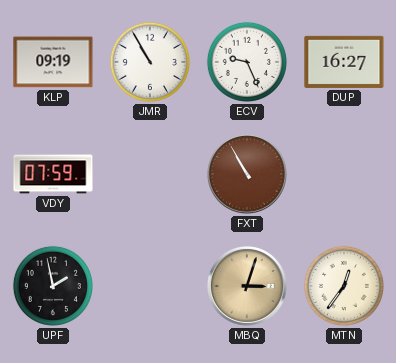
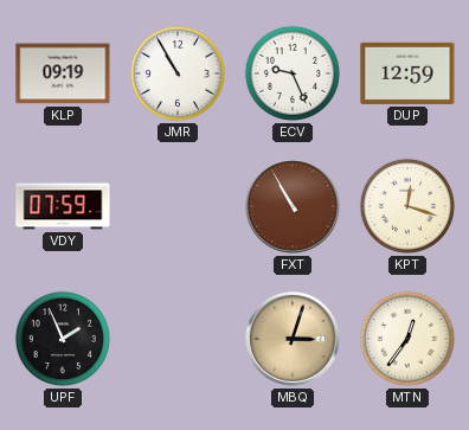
DUP: 16:27 -> 12:59
KPT: none -> 12:18
UPF: 1:58 -> 1:56
